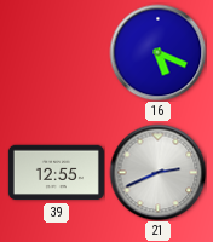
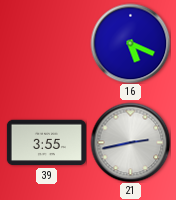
39: 12:55 -> 3:55
21: 2:41 -> 2:43
